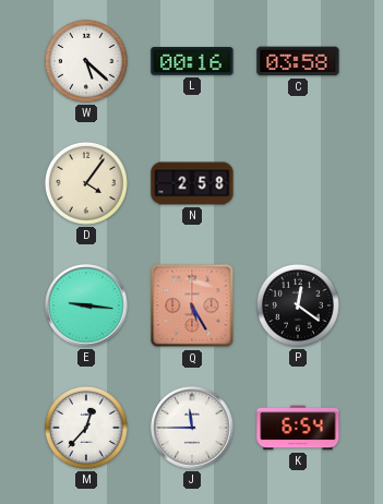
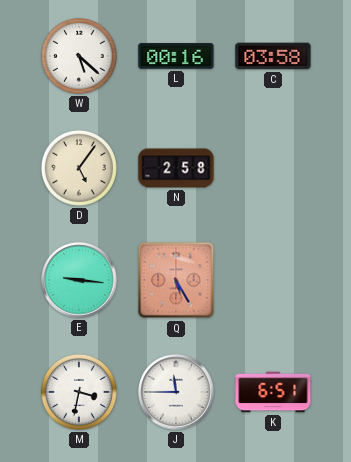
D: 4:06 -> 5:06
P: 12:21 -> none
M: 12:37 -> 3:32
K: 6:54 -> 6:51
